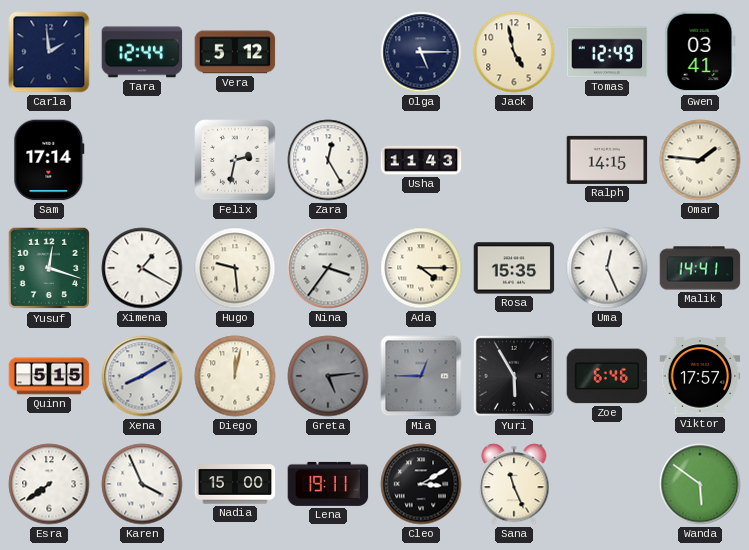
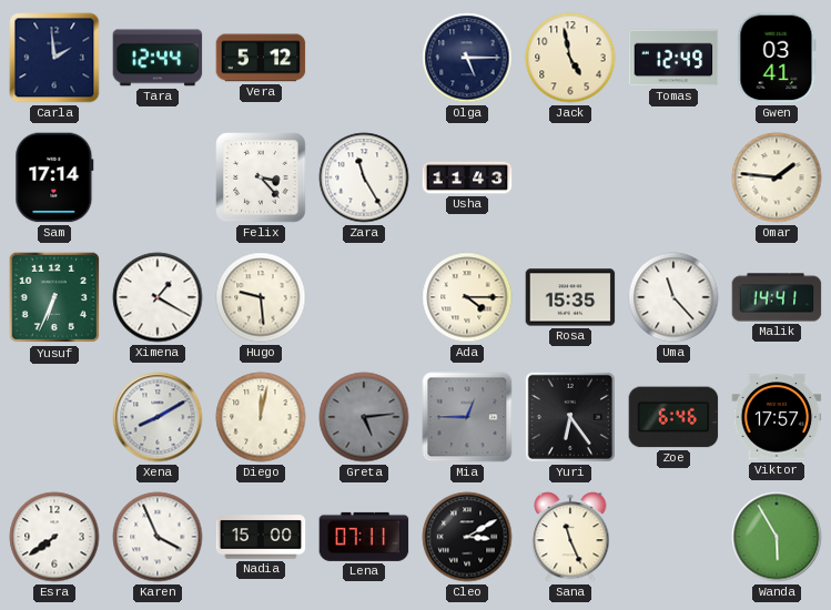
Felix: 2:32 -> 3:23
Zara: 12:25 -> 11:25
Ralph: 14:15 -> none
Yusuf: 12:18 -> 6:34
Nina: 3:36 -> none
Uma: 12:26 -> 11:23
Quinn: 5:15 -> none
Yuri: 5:55 -> 6:24
Lena: 19:11 -> 07:11
Wanda: 5:51 -> 5:55
